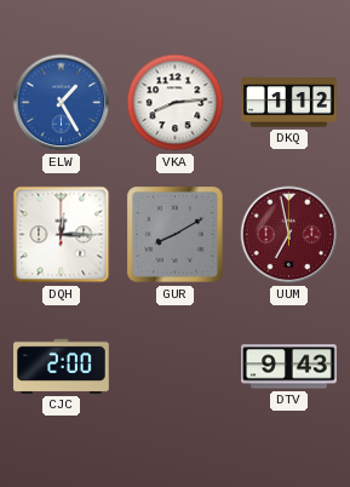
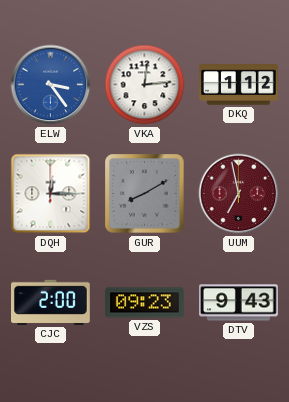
ELW: 1:25 -> 3:24
VKA: 8:14 -> 12:14
VZS: none -> 09:23
